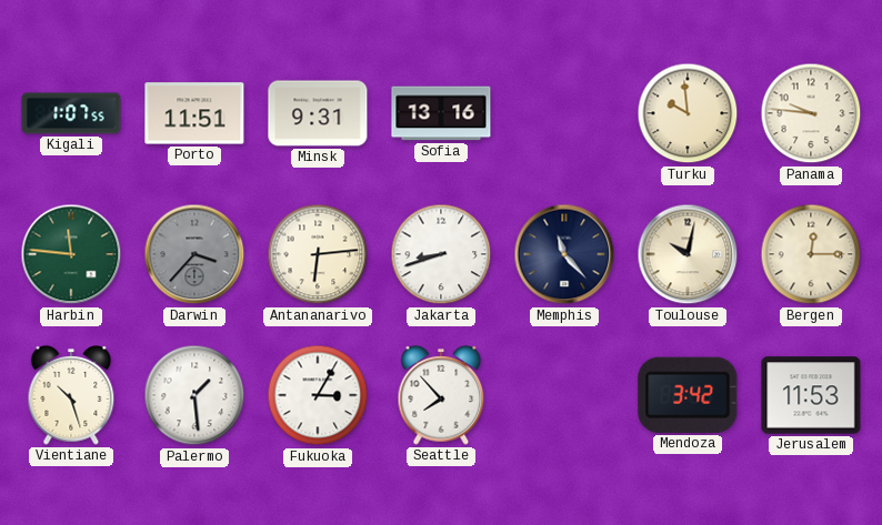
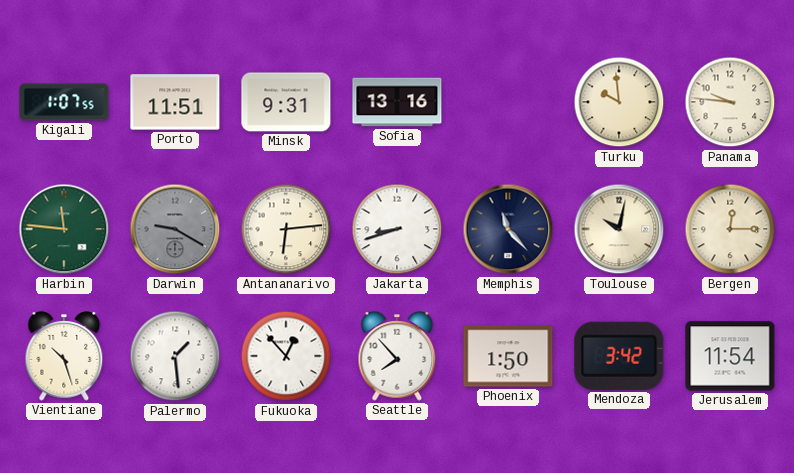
Darwin: 3:37 -> 9:20
Fukuoka: 3:05 -> 12:53
Phoenix: none -> 1:50
Jerusalem: 11:53 -> 11:54
